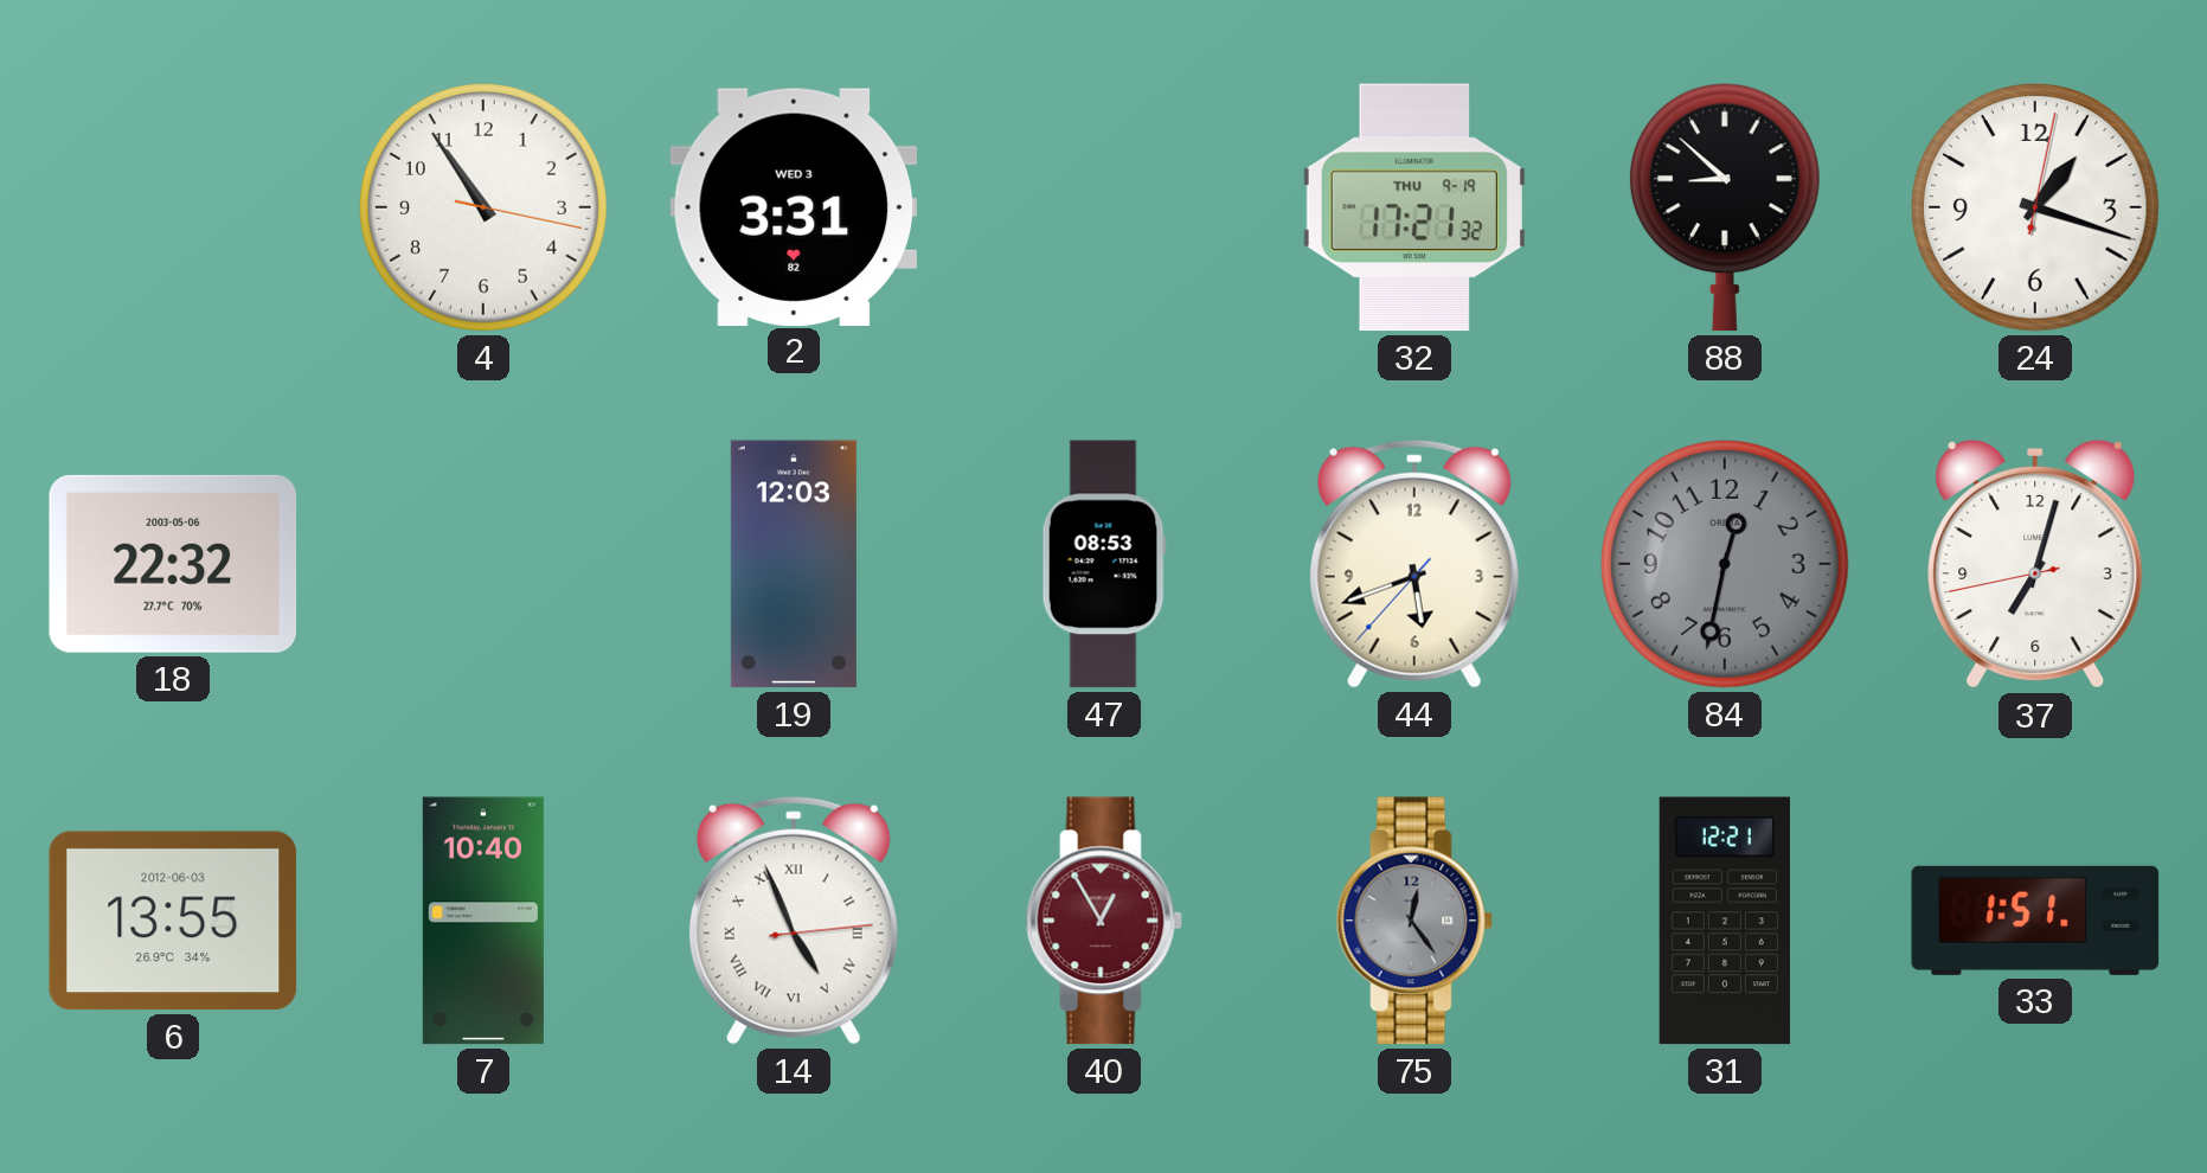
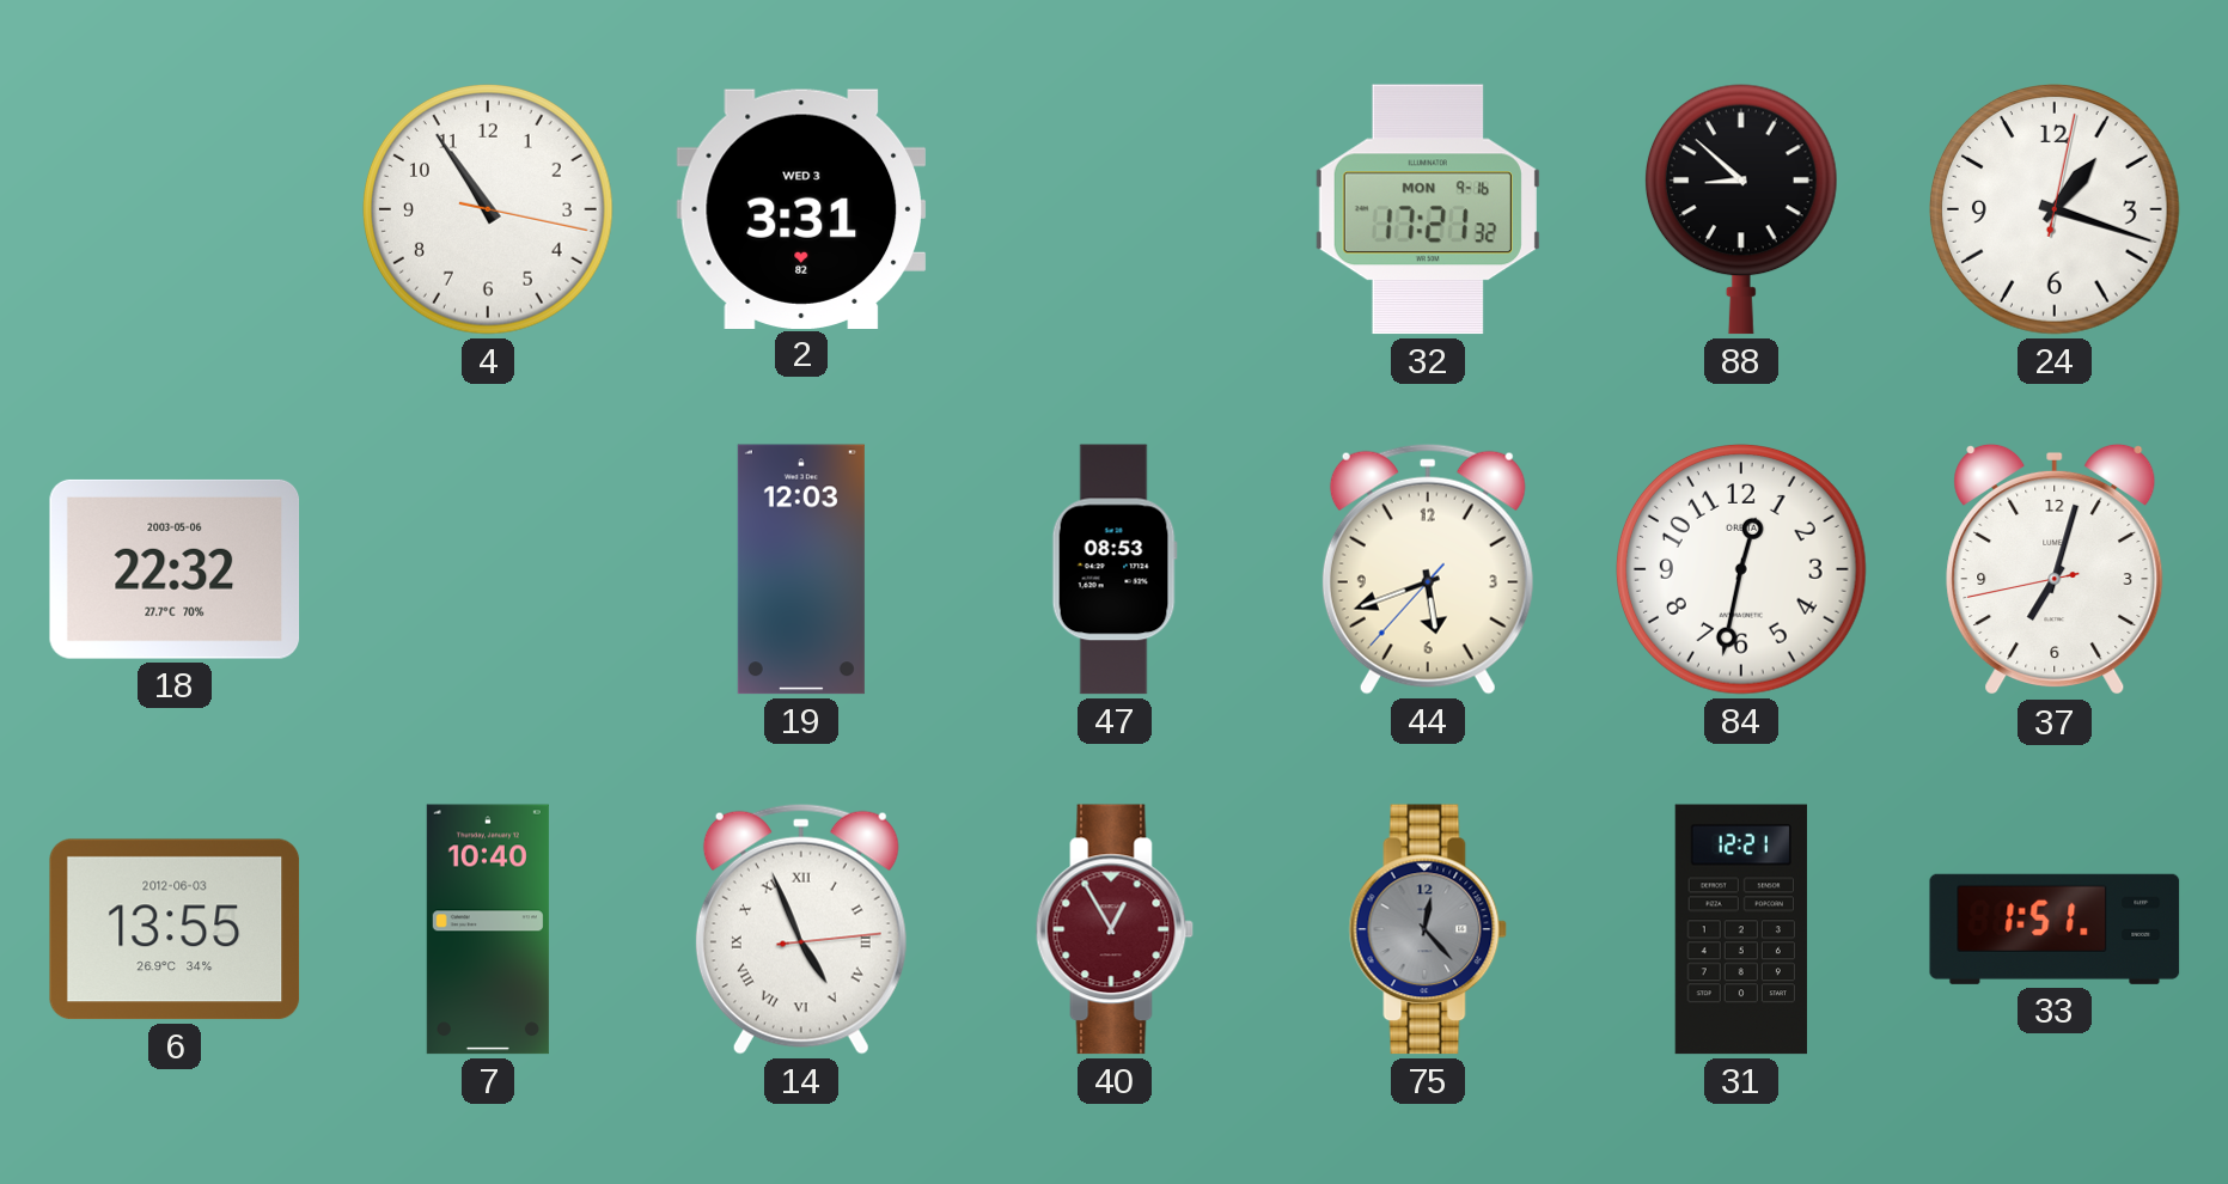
32 date: THU 9-19 -> MON 9-16
84 dial: grey -> white
75: 12:24 -> 12:23
